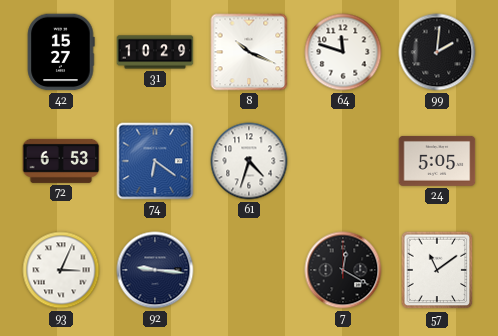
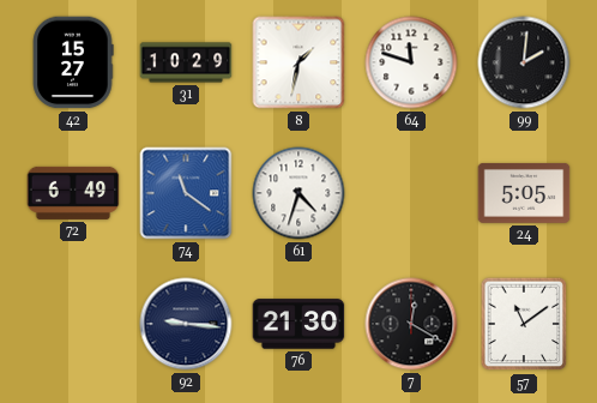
8: 10:19 -> 1:32
72: 6:53 -> 6:49
74: 6:21 -> 11:21
93: 3:04 -> none
76: none -> 21:30
